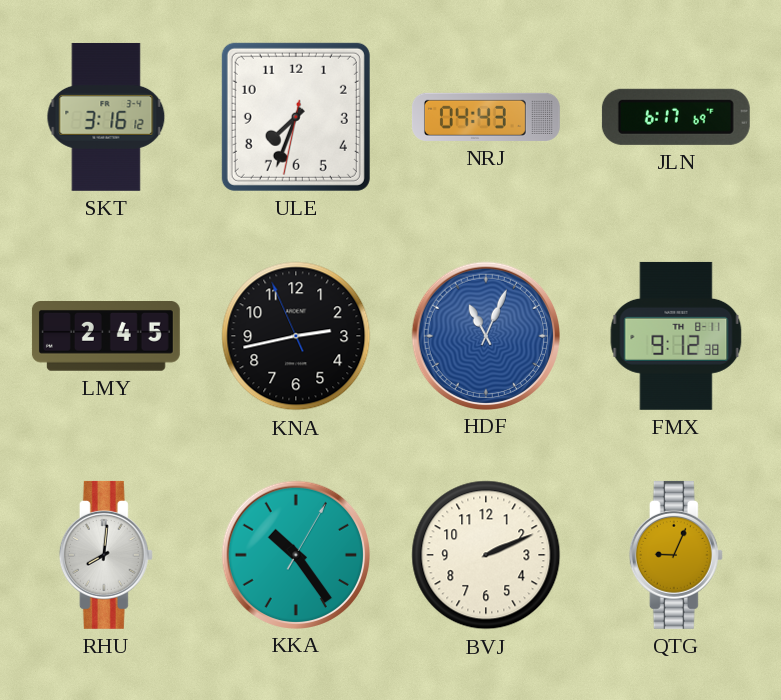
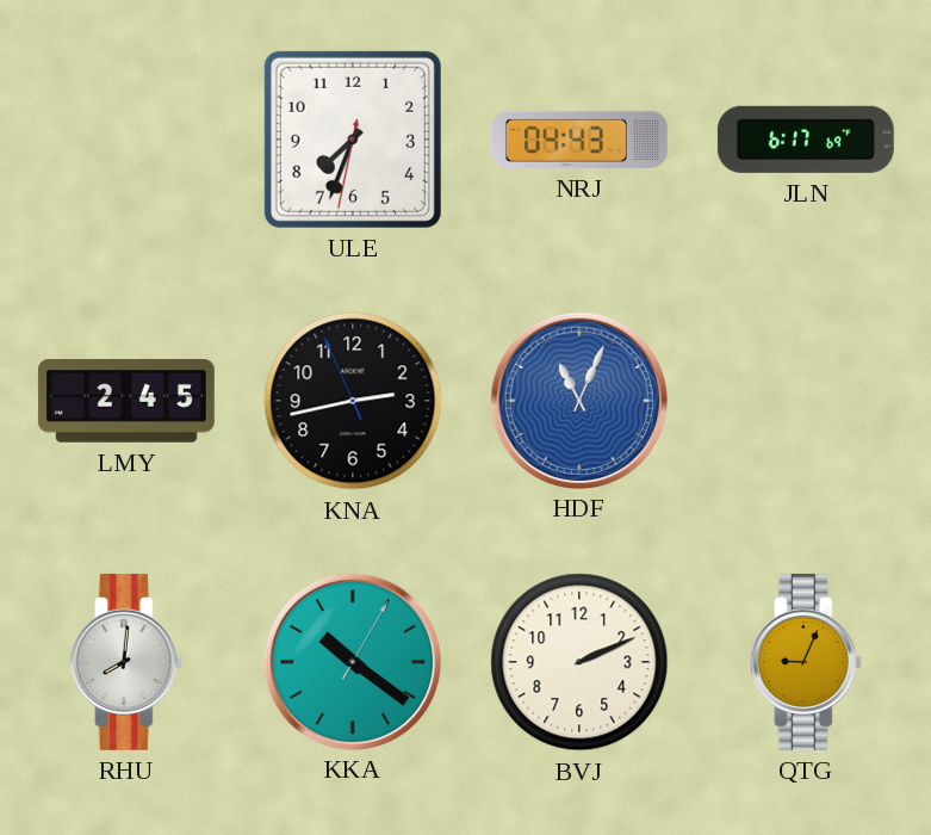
SKT: 3:16 -> none
FMX: 9:12 -> none
KKA: 10:24 -> 10:21
